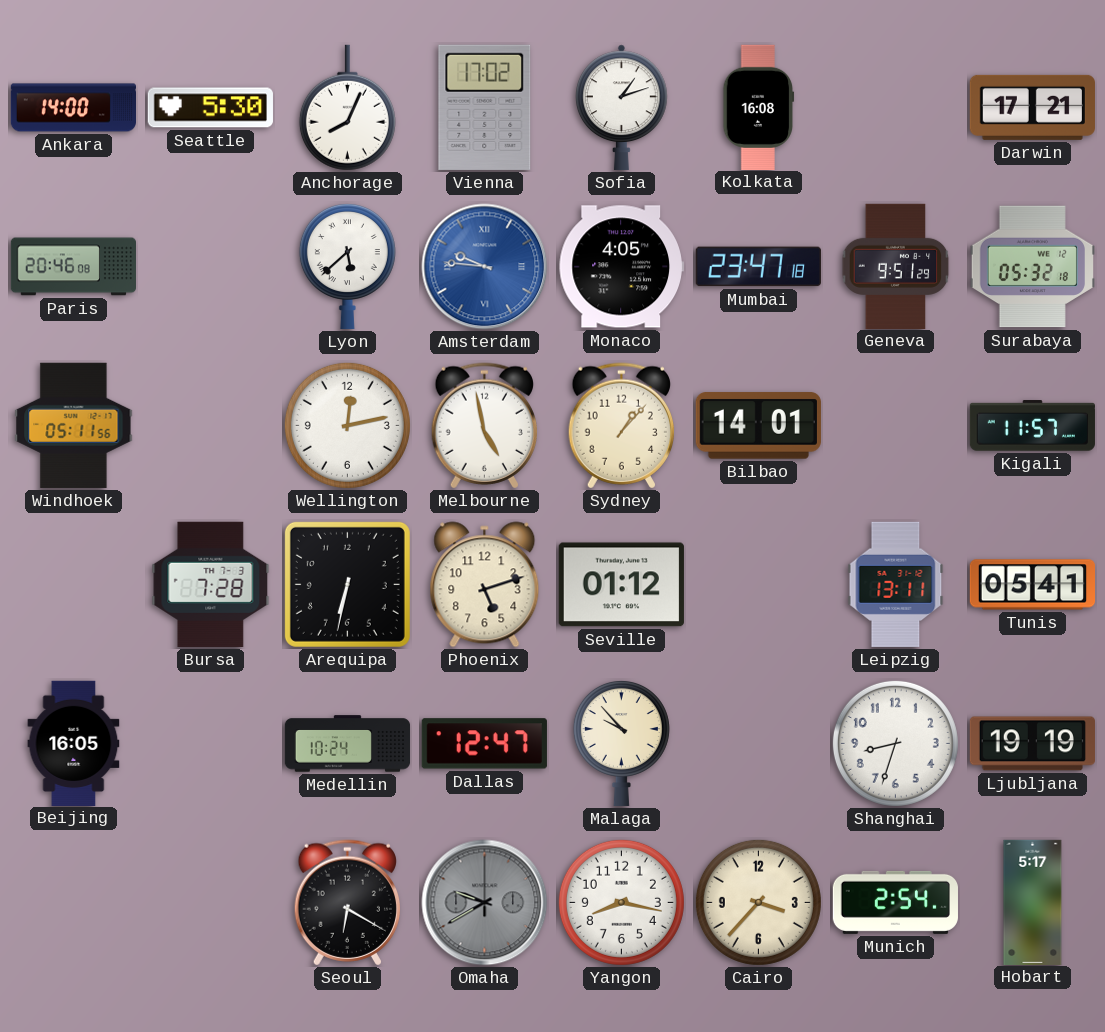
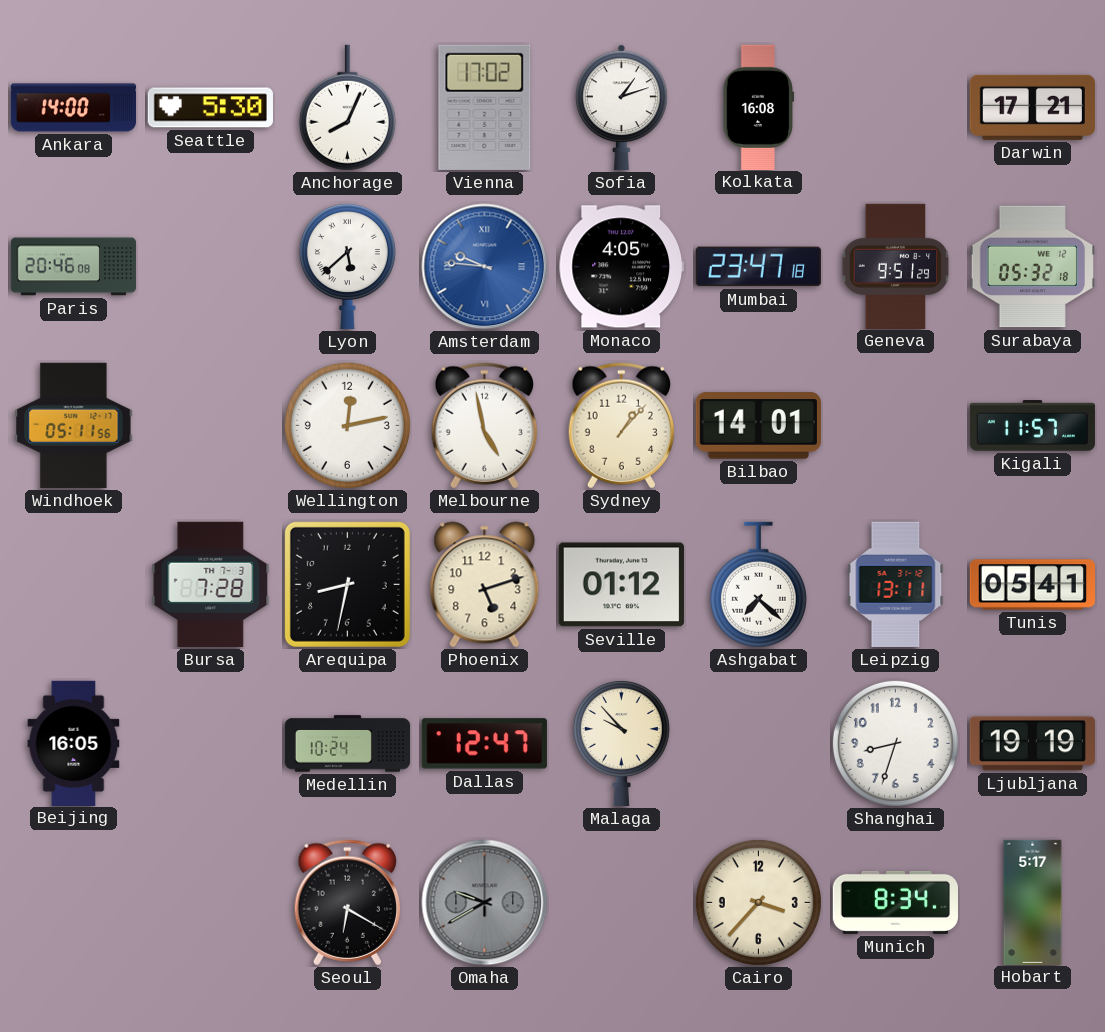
Arequipa: 6:32 -> 8:32
Ashgabat: none -> 7:22
Yangon: 8:17 -> none
Munich: 2:54 -> 8:34
